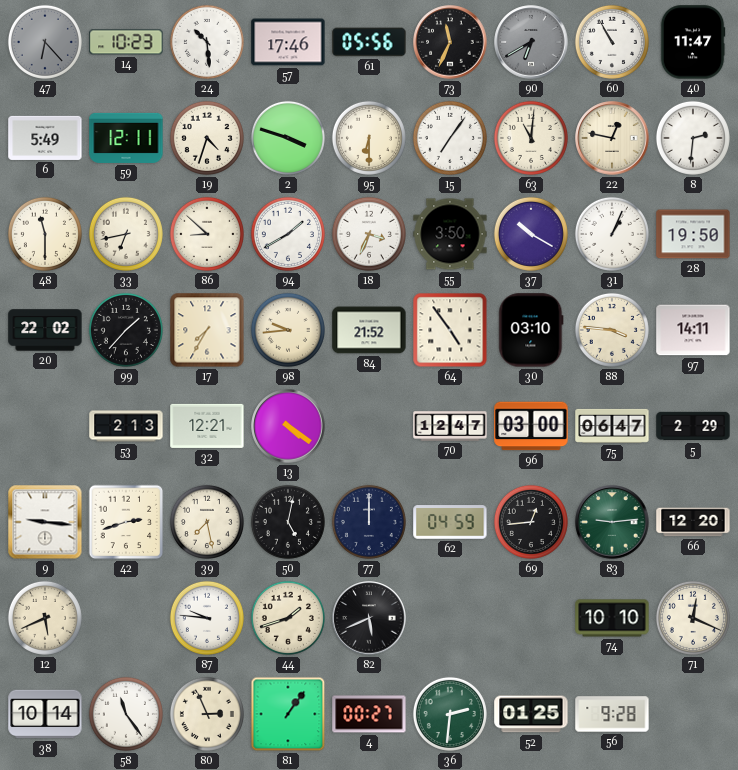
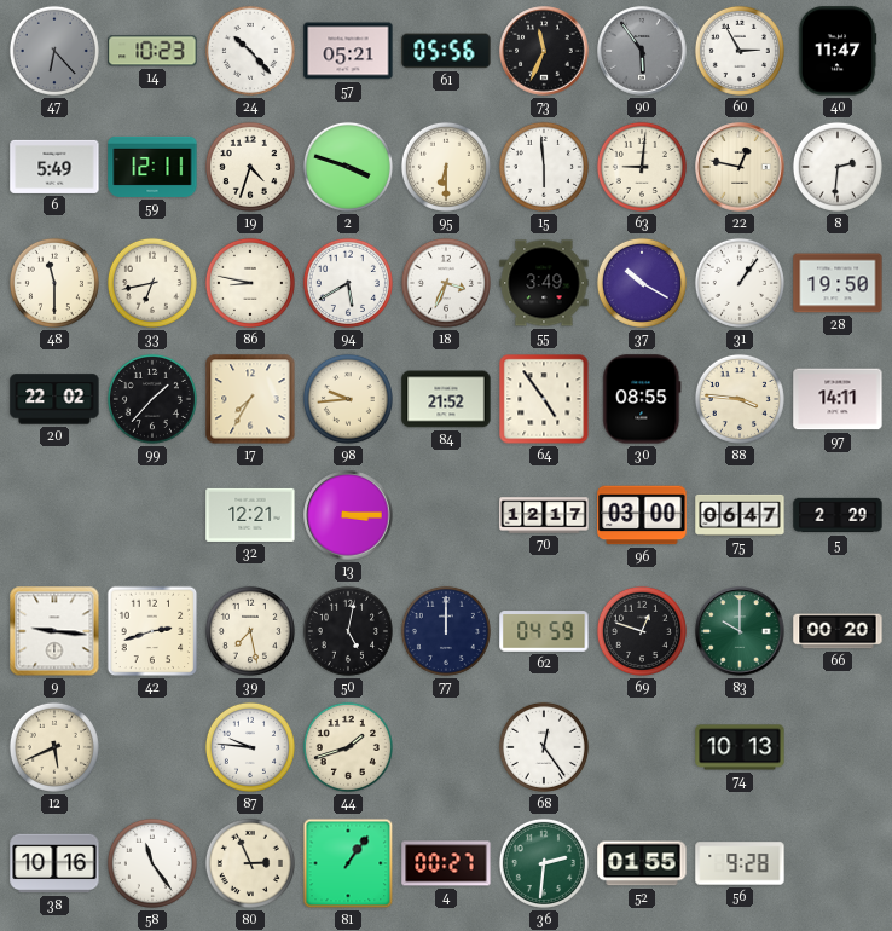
24: 10:29 -> 10:23
57: 17:46 -> 05:21
90: 6:40 -> 5:54
60: 10:55 -> 2:55
15: 7:06 -> 5:59
63: 11:01 -> 9:01
86: 8:52 -> 8:47
94: 1:40 -> 5:40
55: 3:50 -> 3:49
31: 1:04 -> 1:06
30: 03:10 -> 08:55
53: 2:13 -> none
13: 4:21 -> 3:15
70: 12:47 -> 12:17
69: 12:44 -> 12:48
83: 9:14 -> 10:00
66: 12:20 -> 00:20
82: 5:41 -> none
68: none -> 12:24
74: 10:10 -> 10:13
71: 12:19 -> none
38: 10:14 -> 10:16
52: 01:25 -> 01:55
